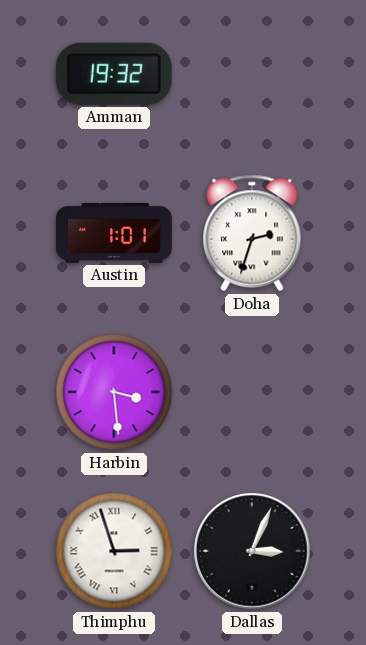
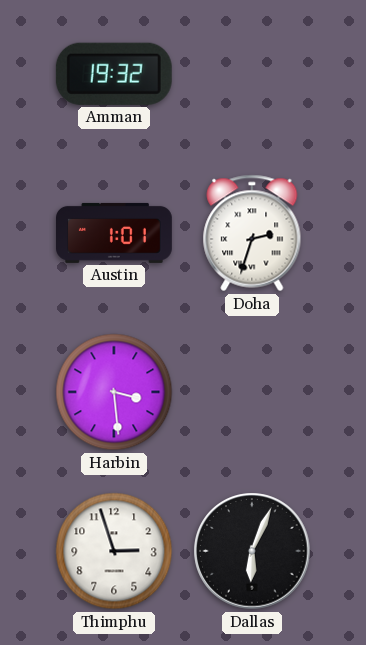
Thimphu numerals: Roman -> Arabic
Dallas: 3:04 -> 6:04
